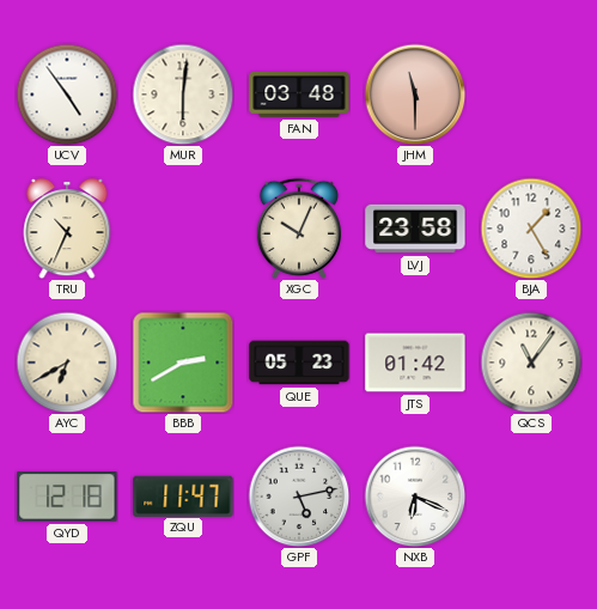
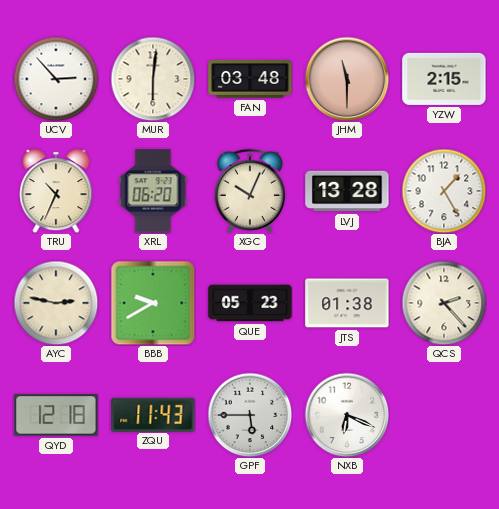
UCV: 4:54 -> 2:53
YZW: none -> 2:15
XRL: none -> 06:20
LVJ: 23:58 -> 13:28
AYC: 6:40 -> 2:47
BBB: 2:40 -> 9:40
JTS: 01:42 -> 01:38
QCS: 11:06 -> 2:23
ZQU: 11:47 -> 11:43
GPF: 5:13 -> 5:45
